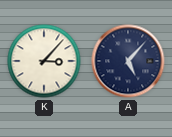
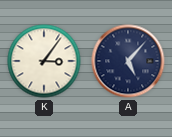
K: 3:07 -> 3:06
